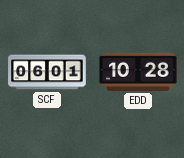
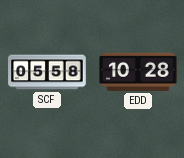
SCF: 06:01 -> 05:58
